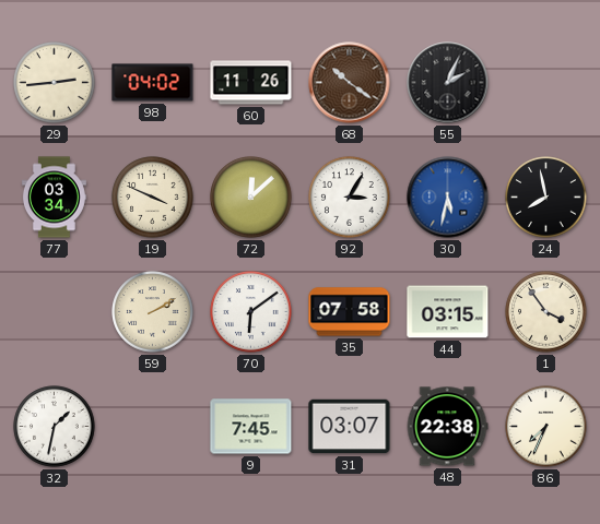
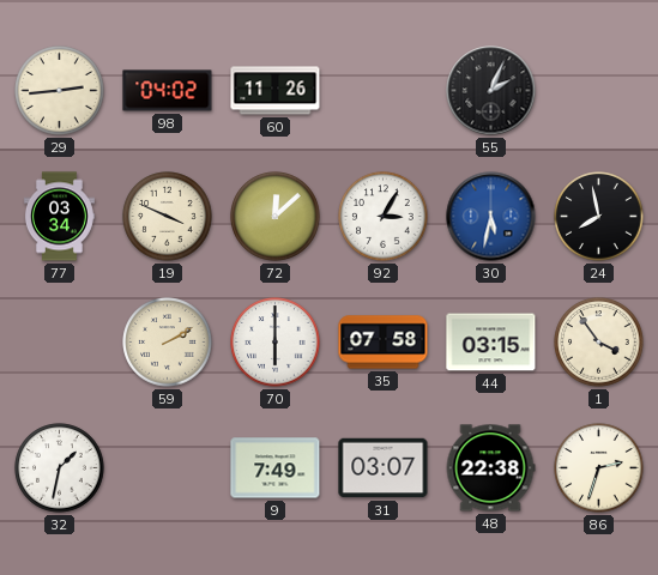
68: 10:21 -> none
70: 6:09 -> 6:00
9: 7:45 -> 7:49
86: 7:34 -> 2:33
